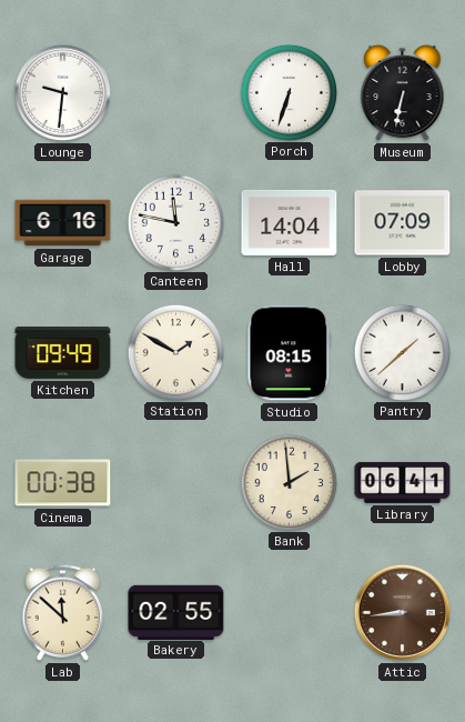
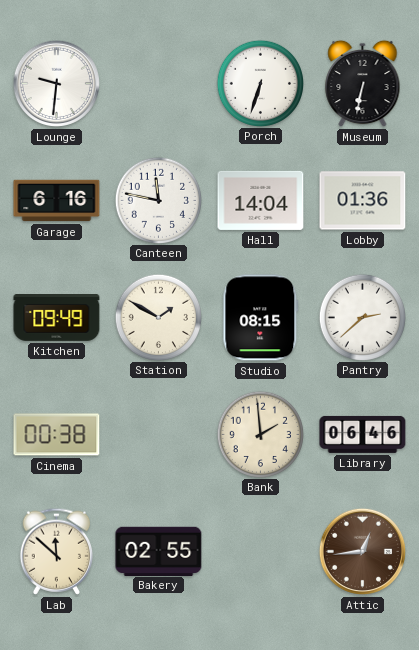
Lobby: 07:09 -> 01:36
Pantry: 1:38 -> 2:38
Library: 06:41 -> 06:46
Attic: 8:44 -> 12:44
